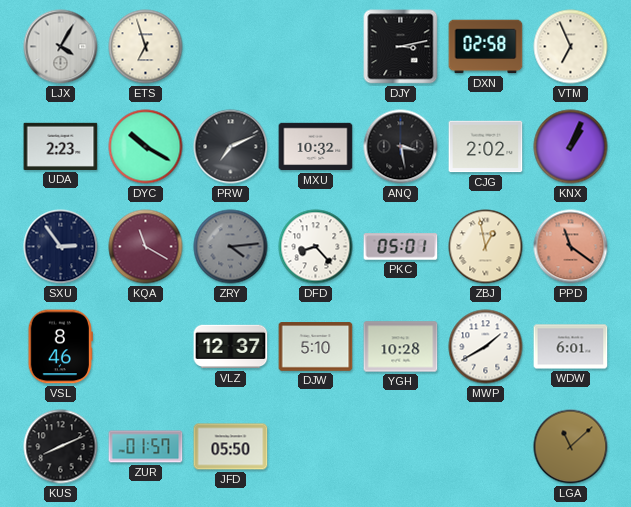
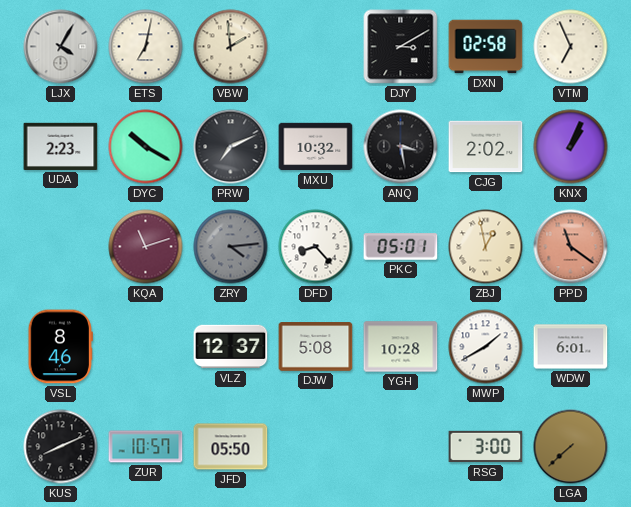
ETS: 6:57 -> 7:02
VBW: none -> 1:59
DJY: 3:13 -> 3:10
SXU: 2:54 -> none
KQA: 11:20 -> 11:12
DJW: 5:10 -> 5:08
ZUR: 01:57 -> 10:57
RSG: none -> 3:00
LGA: 11:08 -> 7:38
